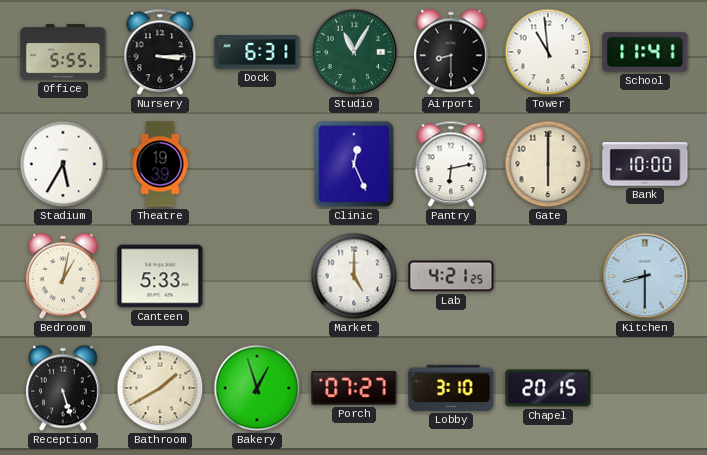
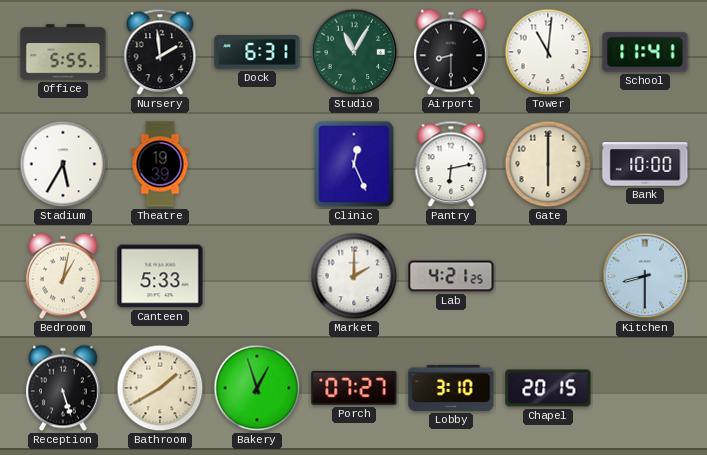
Nursery: 3:15 -> 1:59
Tower: 10:59 -> 11:01
Market: 5:00 -> 2:00
